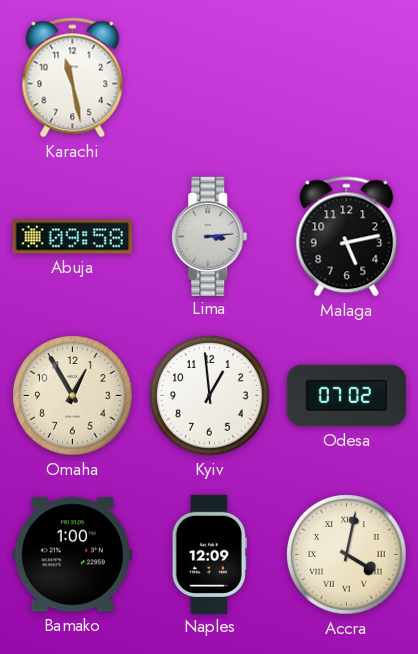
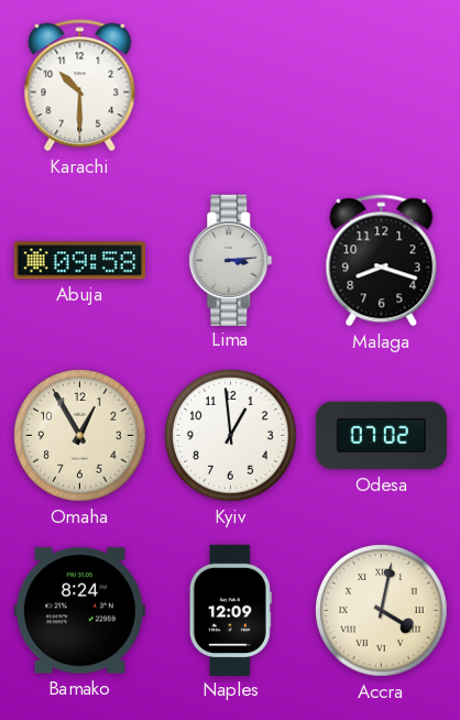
Karachi: 11:28 -> 10:30
Malaga: 5:13 -> 8:18
Bamako: 1:00 -> 8:24
